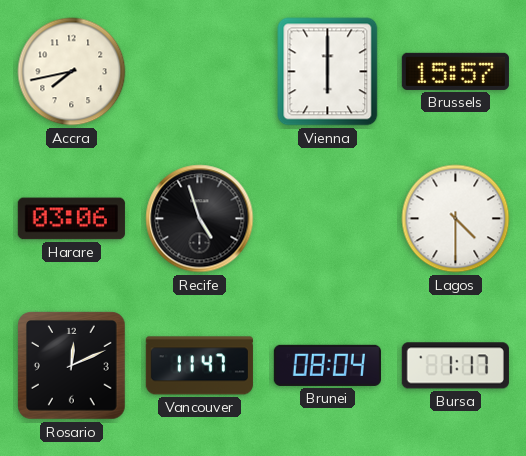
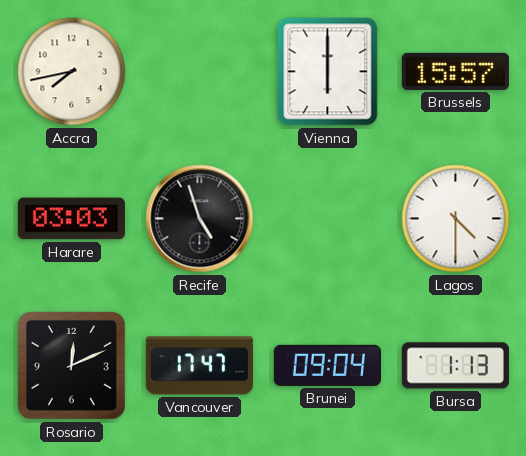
Harare: 03:06 -> 03:03
Vancouver: 11:47 -> 17:47
Brunei: 08:04 -> 09:04
Bursa: 1:17 -> 1:13
